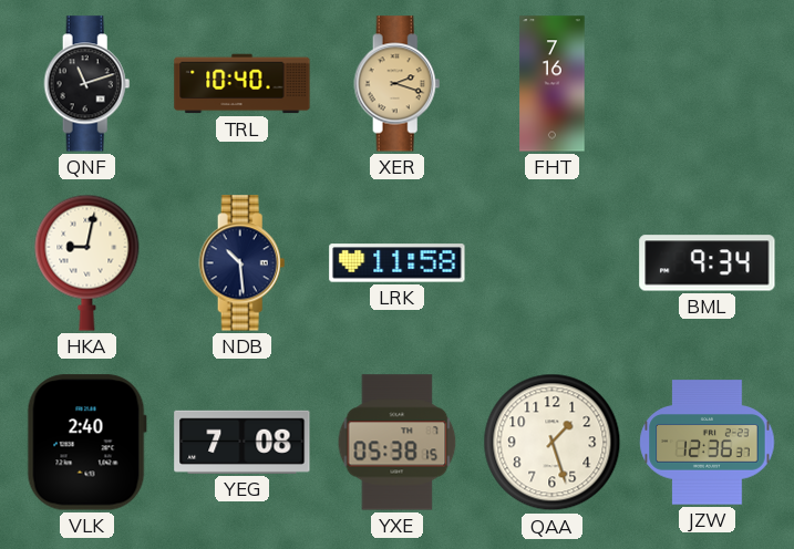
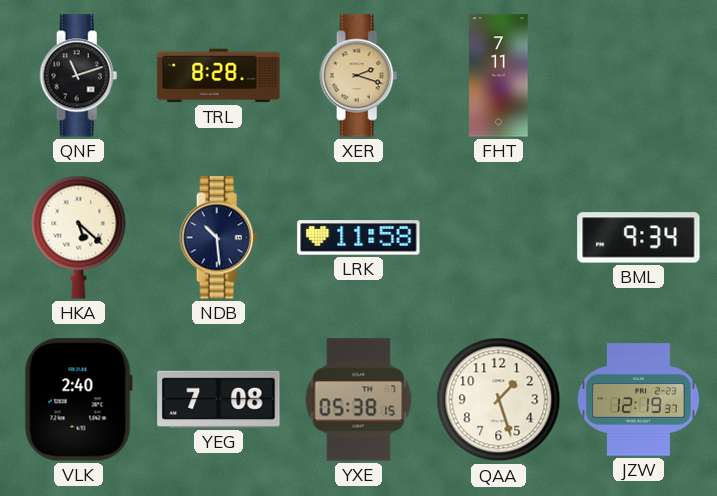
TRL: 10:40 -> 8:28
FHT: 7:16 -> 7:11
HKA: 9:02 -> 5:22
JZW: 12:36 -> 12:19
